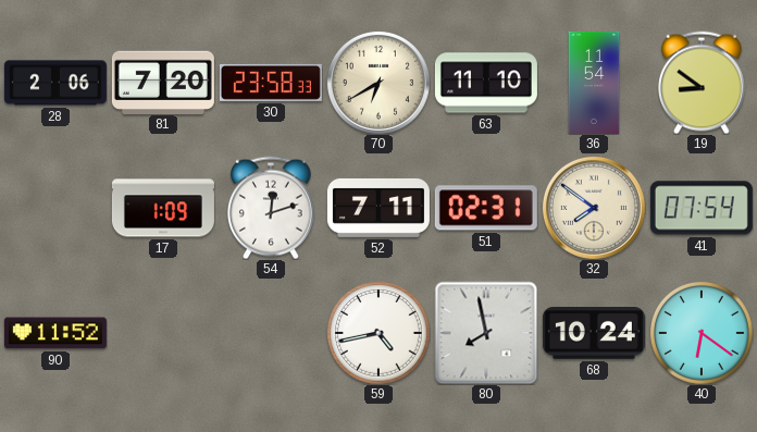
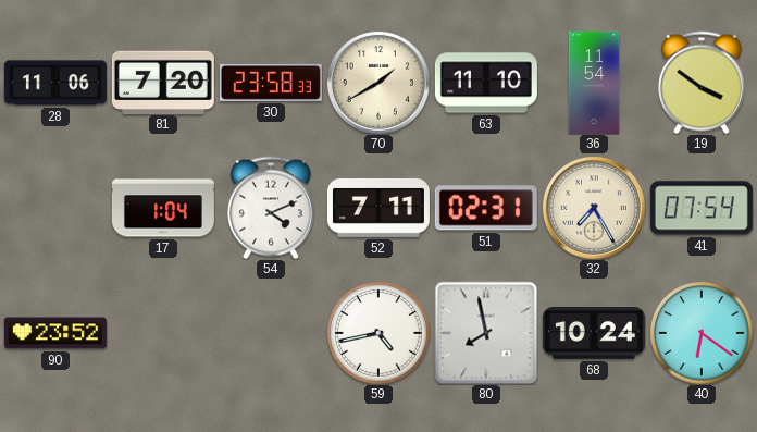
28: 2:06 -> 11:06
70: 6:40 -> 1:40
19: 8:51 -> 3:51
17: 1:09 -> 1:04
54: 12:12 -> 4:11
32: 7:51 -> 7:25
90: 11:52 -> 23:52
